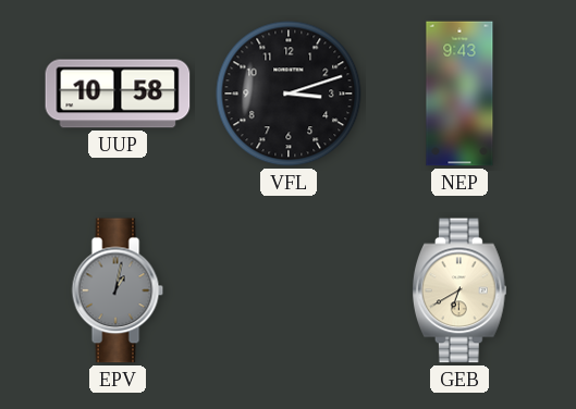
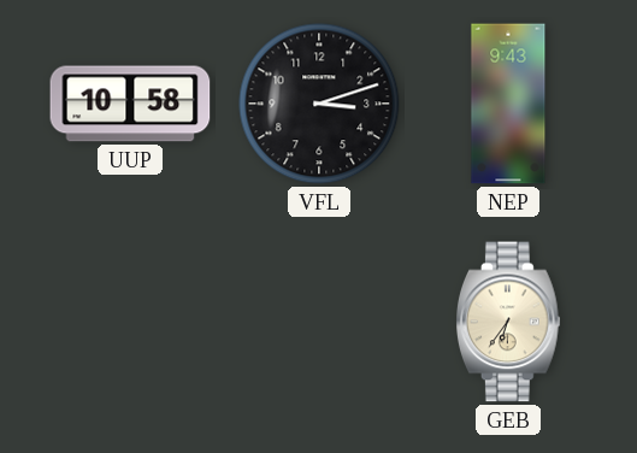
EPV: 1:02 -> none
GEB: 6:40 -> 6:36
